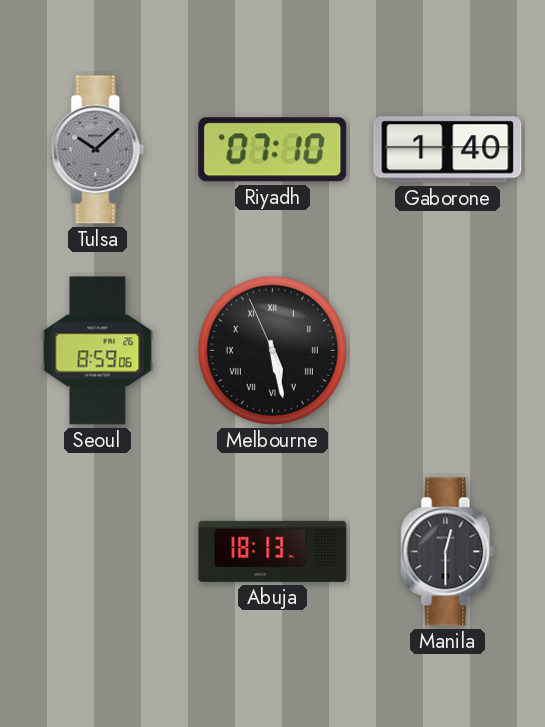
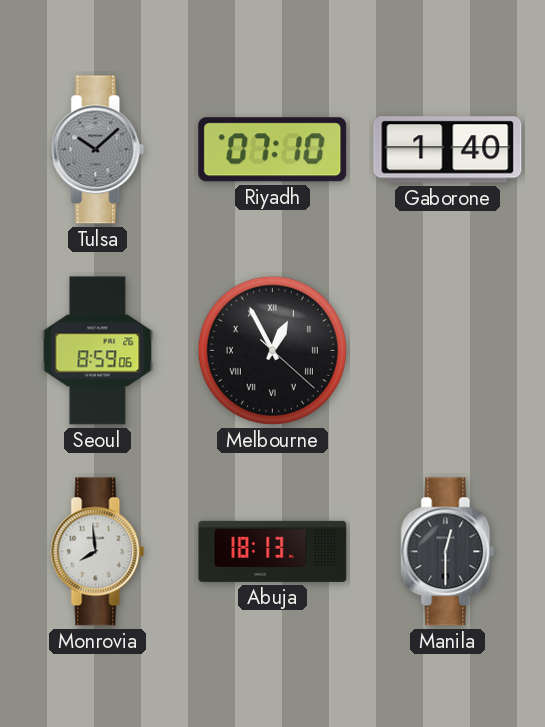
Melbourne: 5:27 -> 12:55
Monrovia: none -> 7:59
